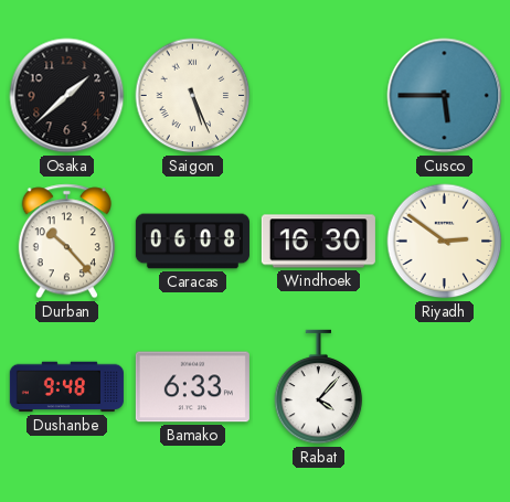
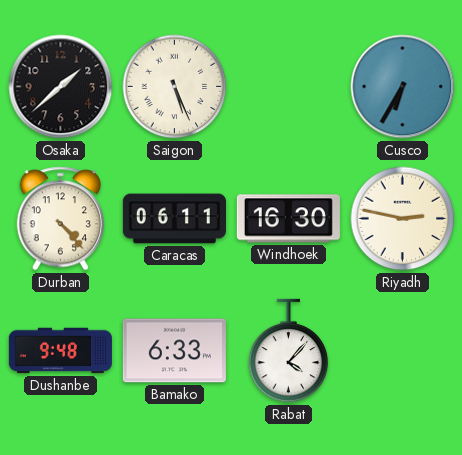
Cusco: 5:45 -> 6:35
Durban: 10:23 -> 4:23
Caracas: 06:08 -> 06:11
Riyadh: 2:51 -> 2:47
